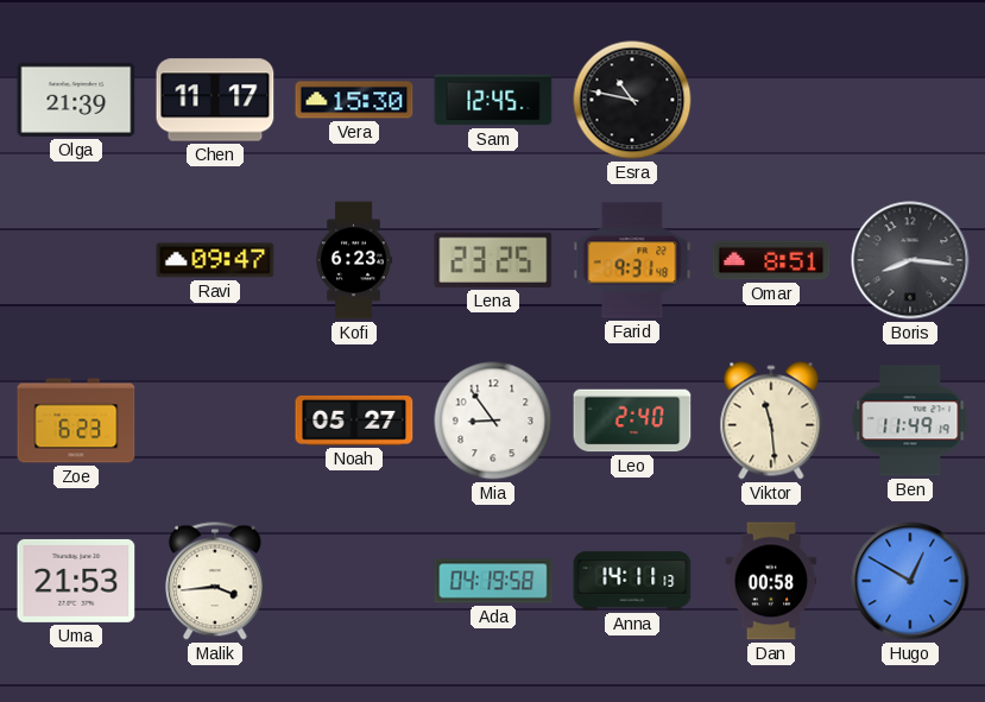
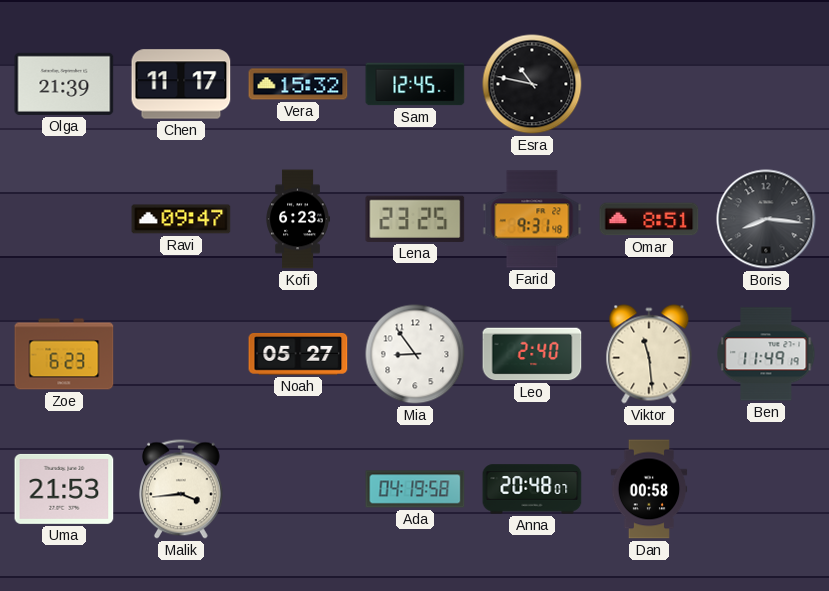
Vera: 15:30 -> 15:32
Anna: 14:11 -> 20:48
Hugo: 12:50 -> none
